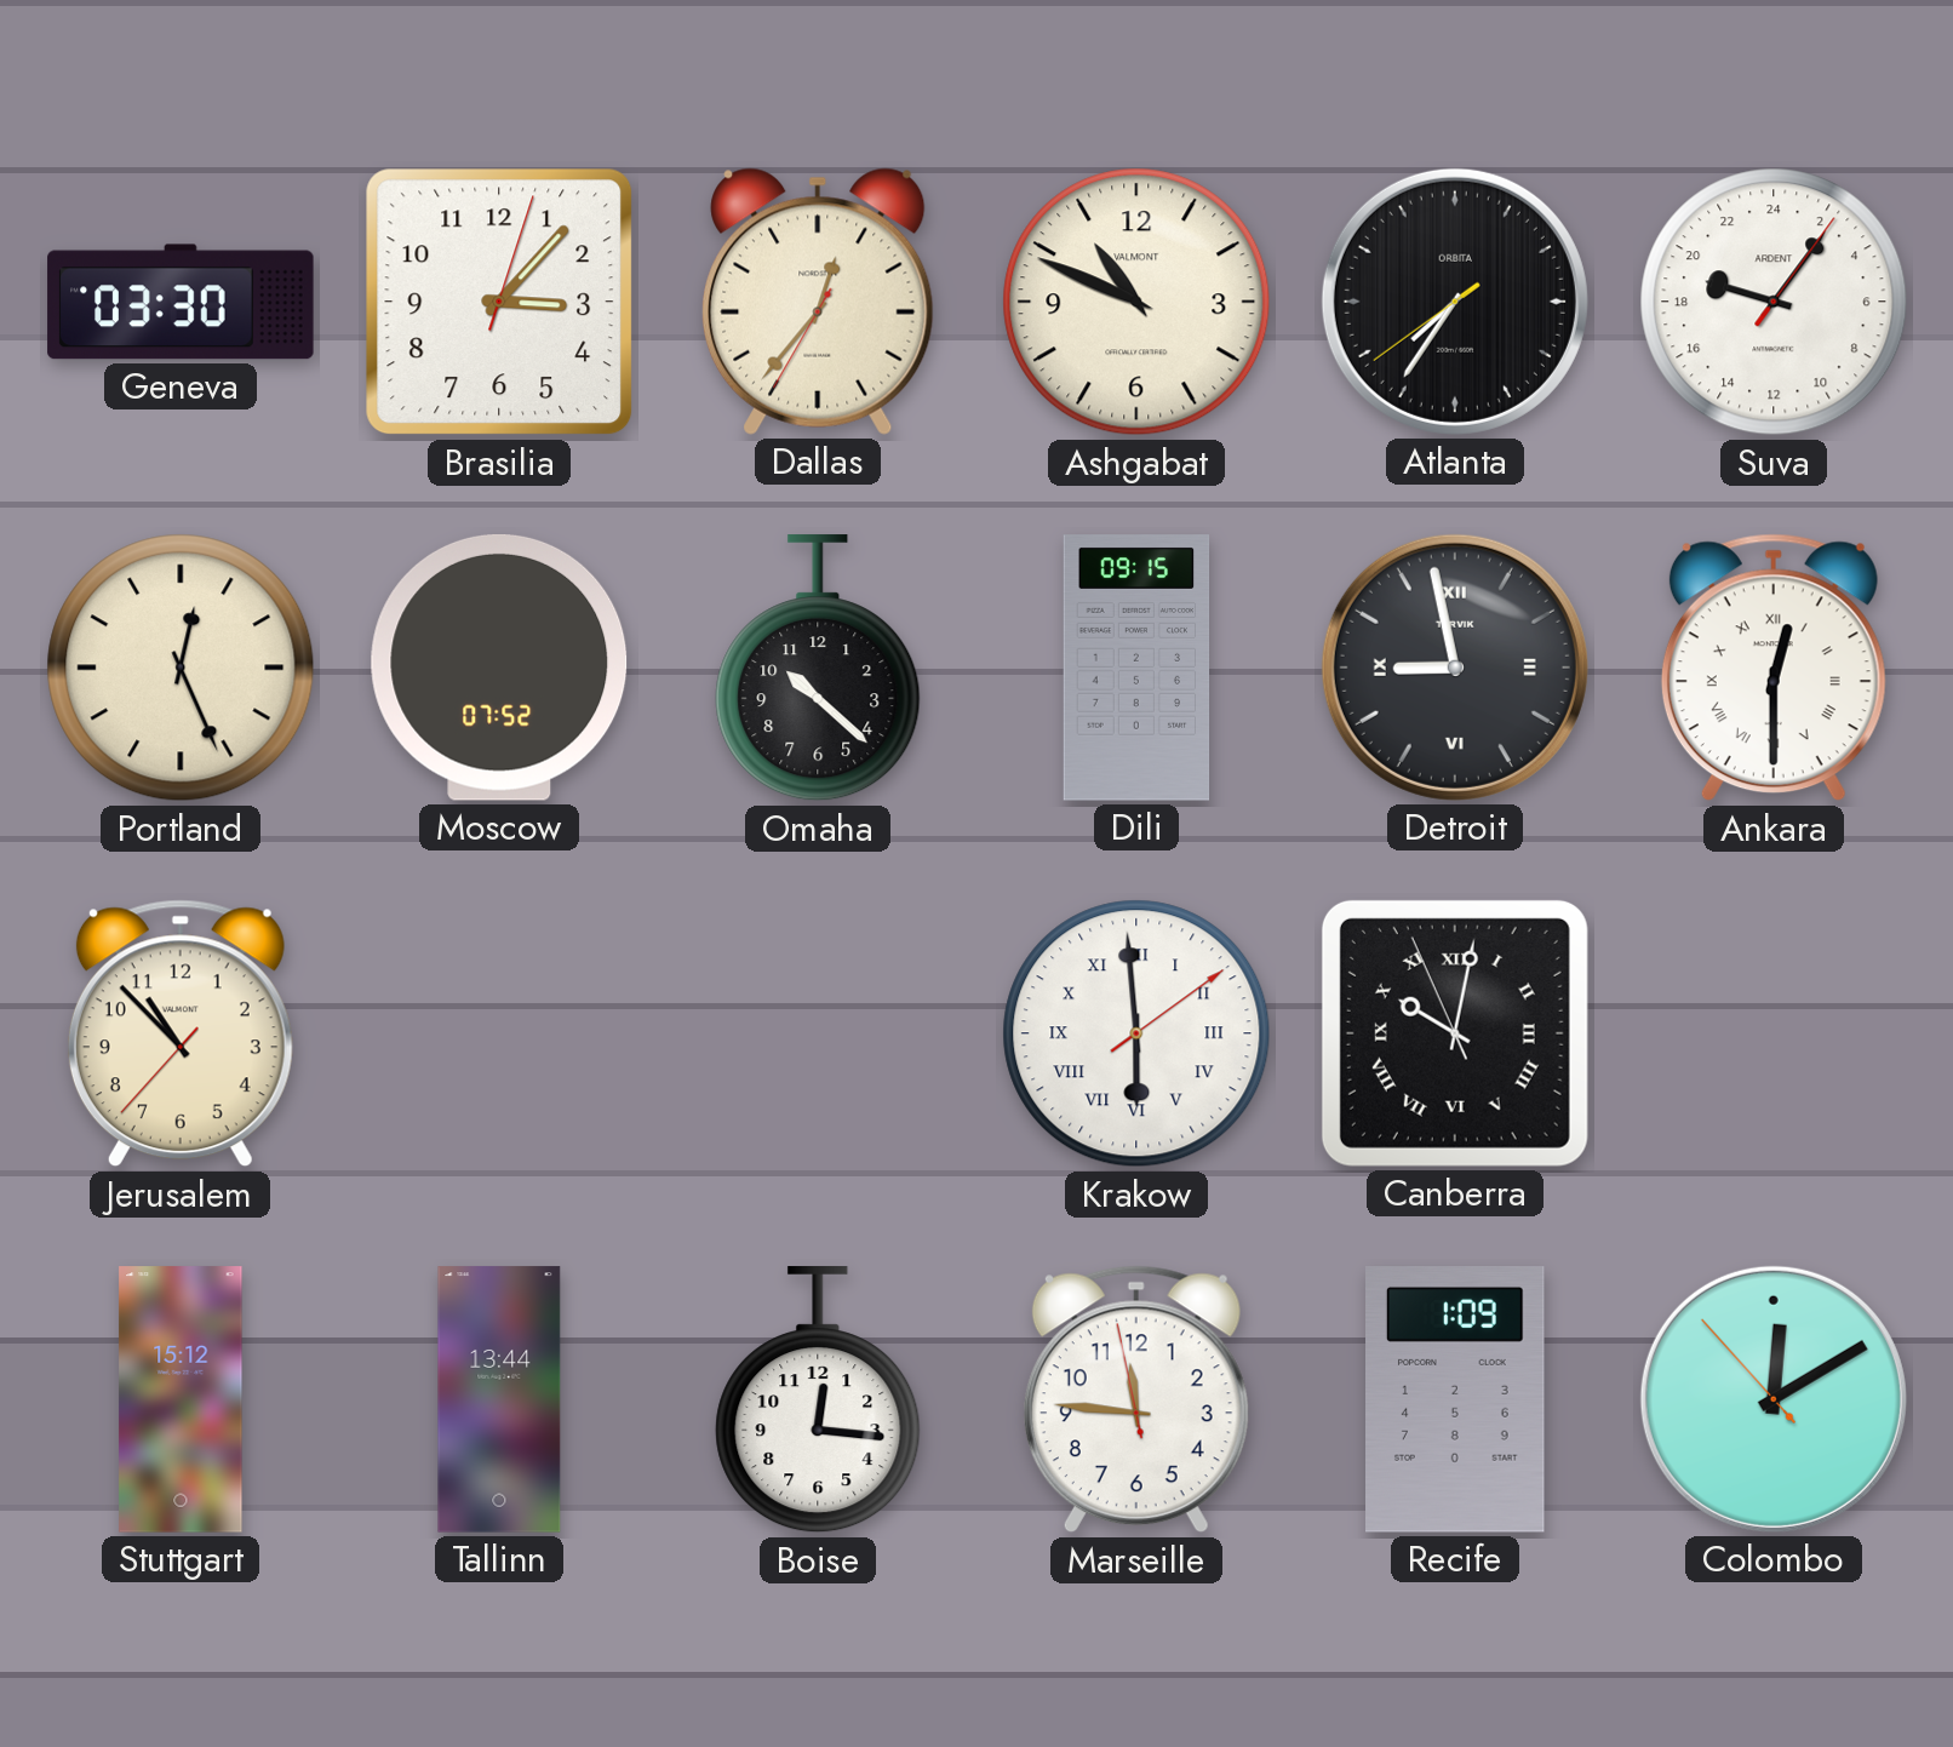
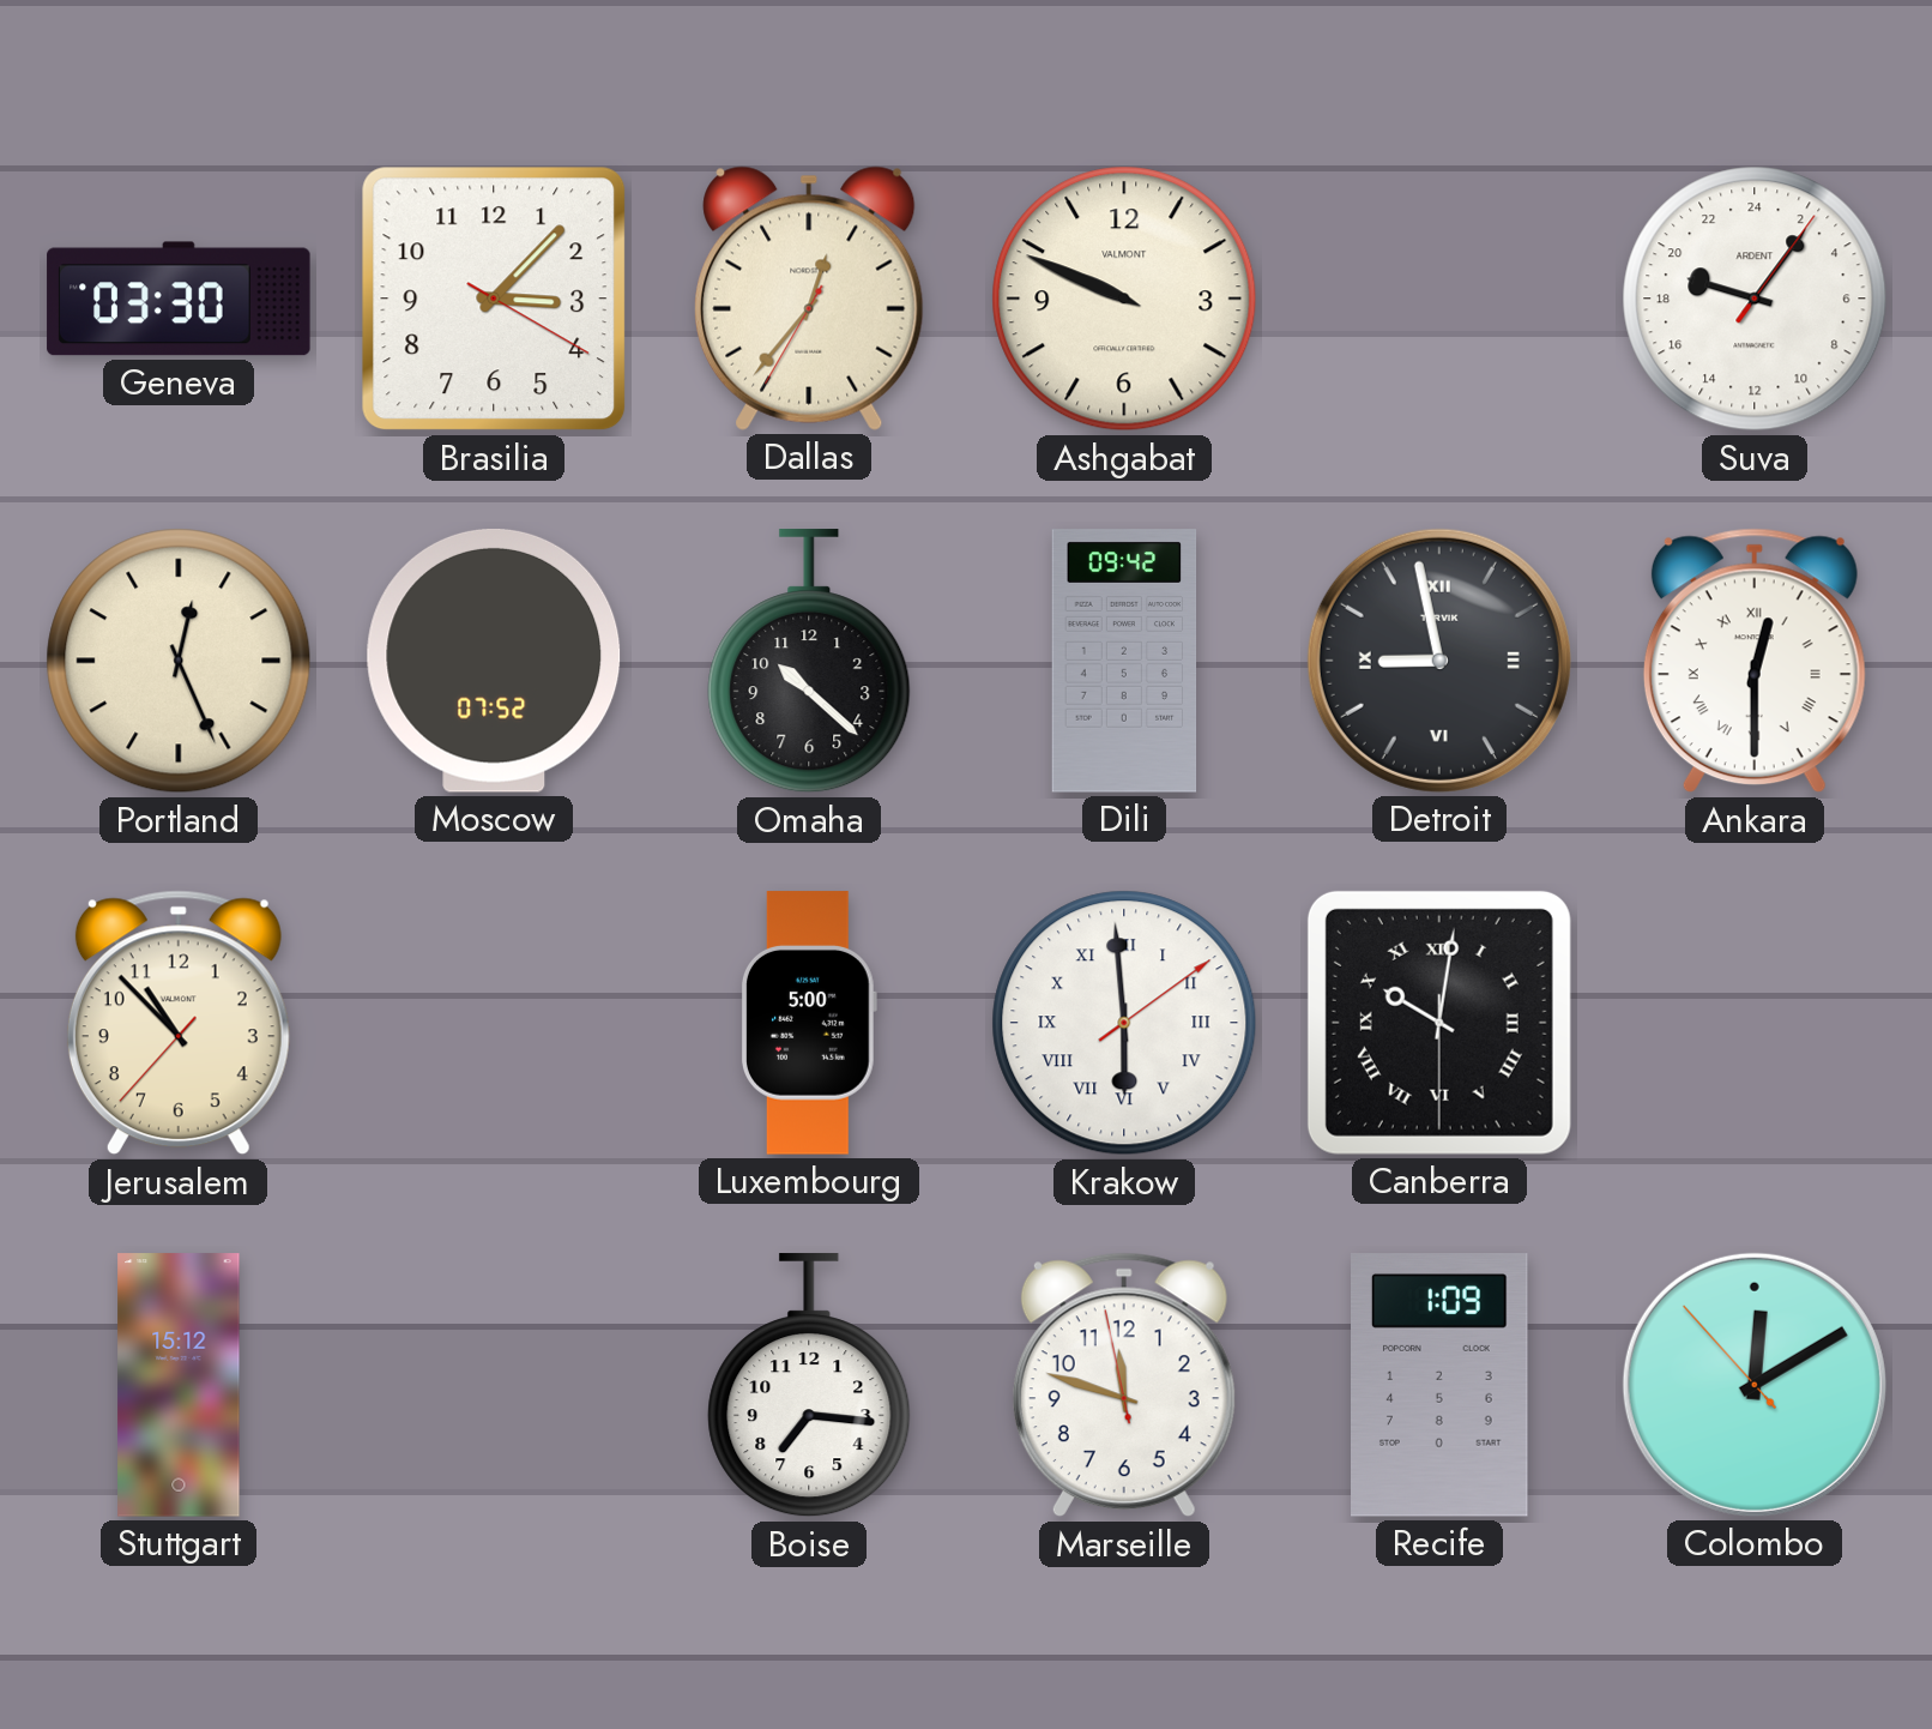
Brasilia: 3:07:03 -> 3:07:20
Ashgabat: 10:49 -> 9:49
Atlanta: 7:35 -> none
Dili: 09:15 -> 09:42
Luxembourg: none -> 5:00
Canberra: 10:01:56 -> 10:01:30
Tallinn: 13:44 -> none
Boise: 12:16 -> 7:16
Marseille: 11:45 -> 11:47
